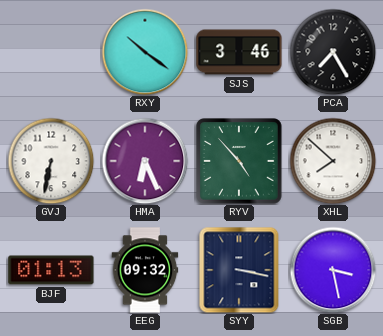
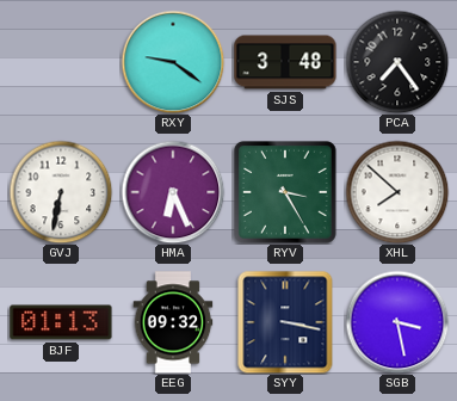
RXY: 10:21 -> 9:21
SJS: 3:46 -> 3:48
PCA: 7:25 -> 7:24
RYV: 4:53 -> 3:25
